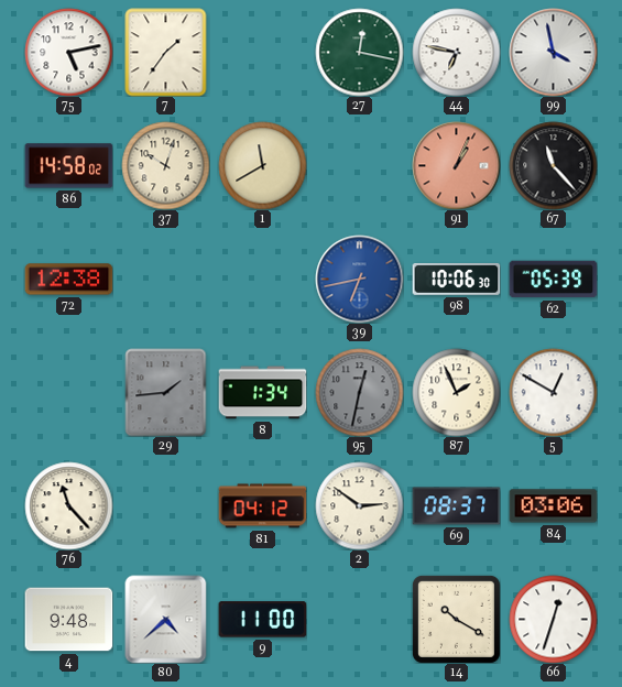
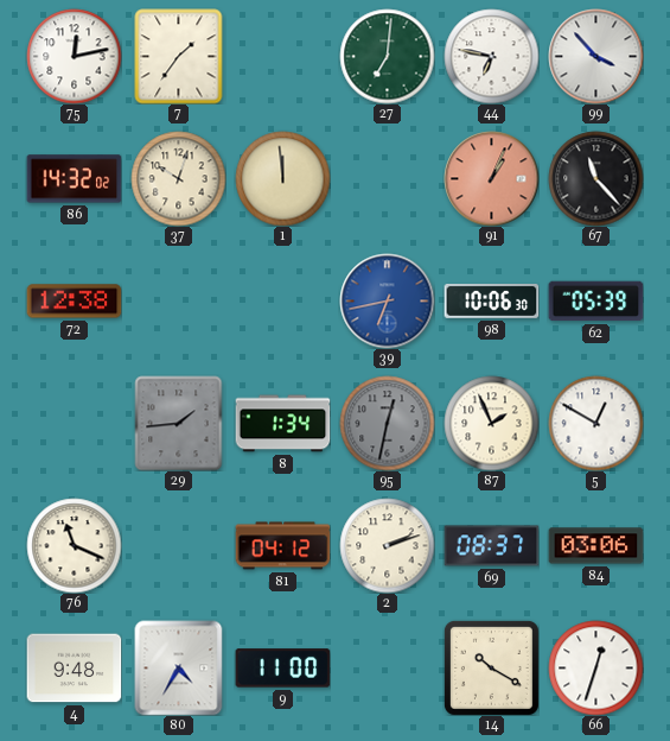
75: 5:13 -> 12:13
27: 12:17 -> 7:01
99: 3:58 -> 3:53
86: 14:58 -> 14:32
1: 11:40 -> 11:59
76: 11:23 -> 11:19
2: 2:51 -> 2:12
80: 4:38 -> 4:35
